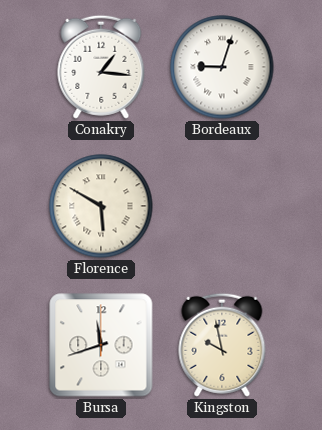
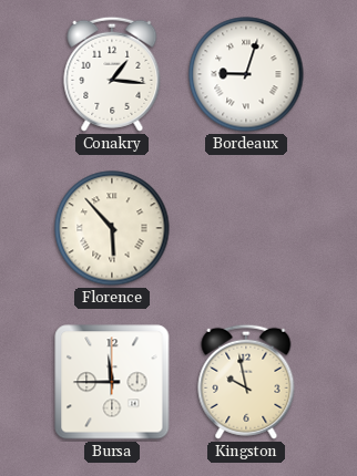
Florence: 5:50 -> 5:53
Bursa: 11:42 -> 11:45
